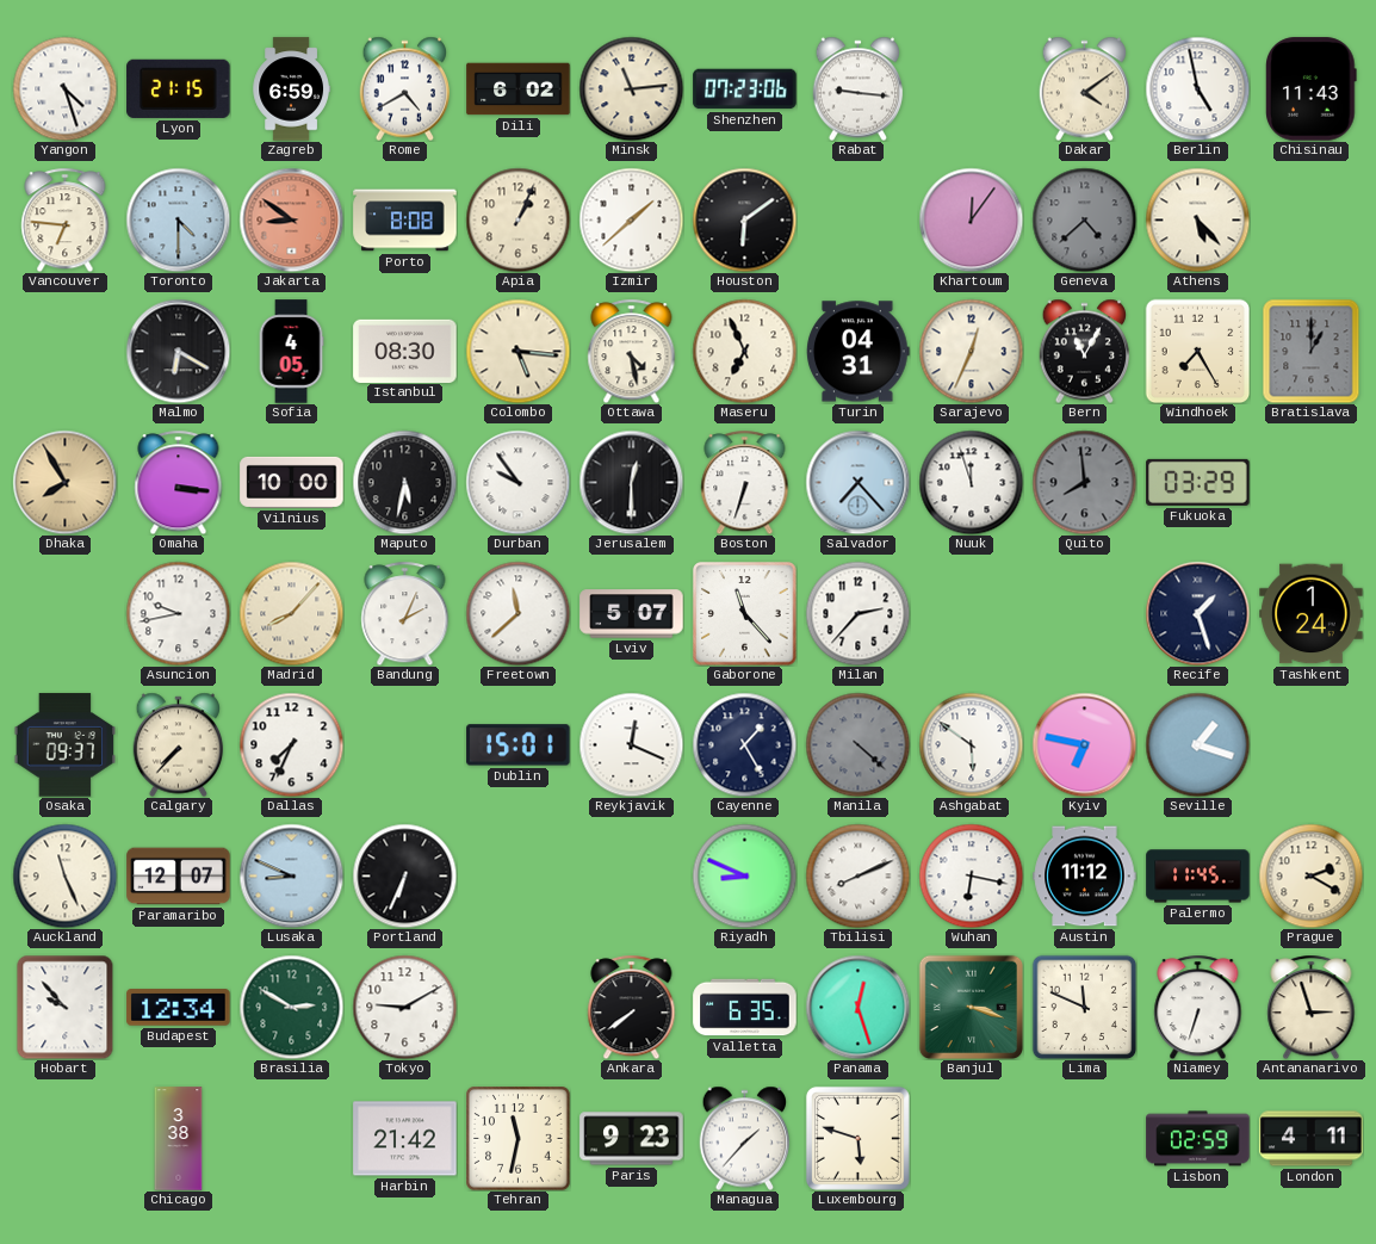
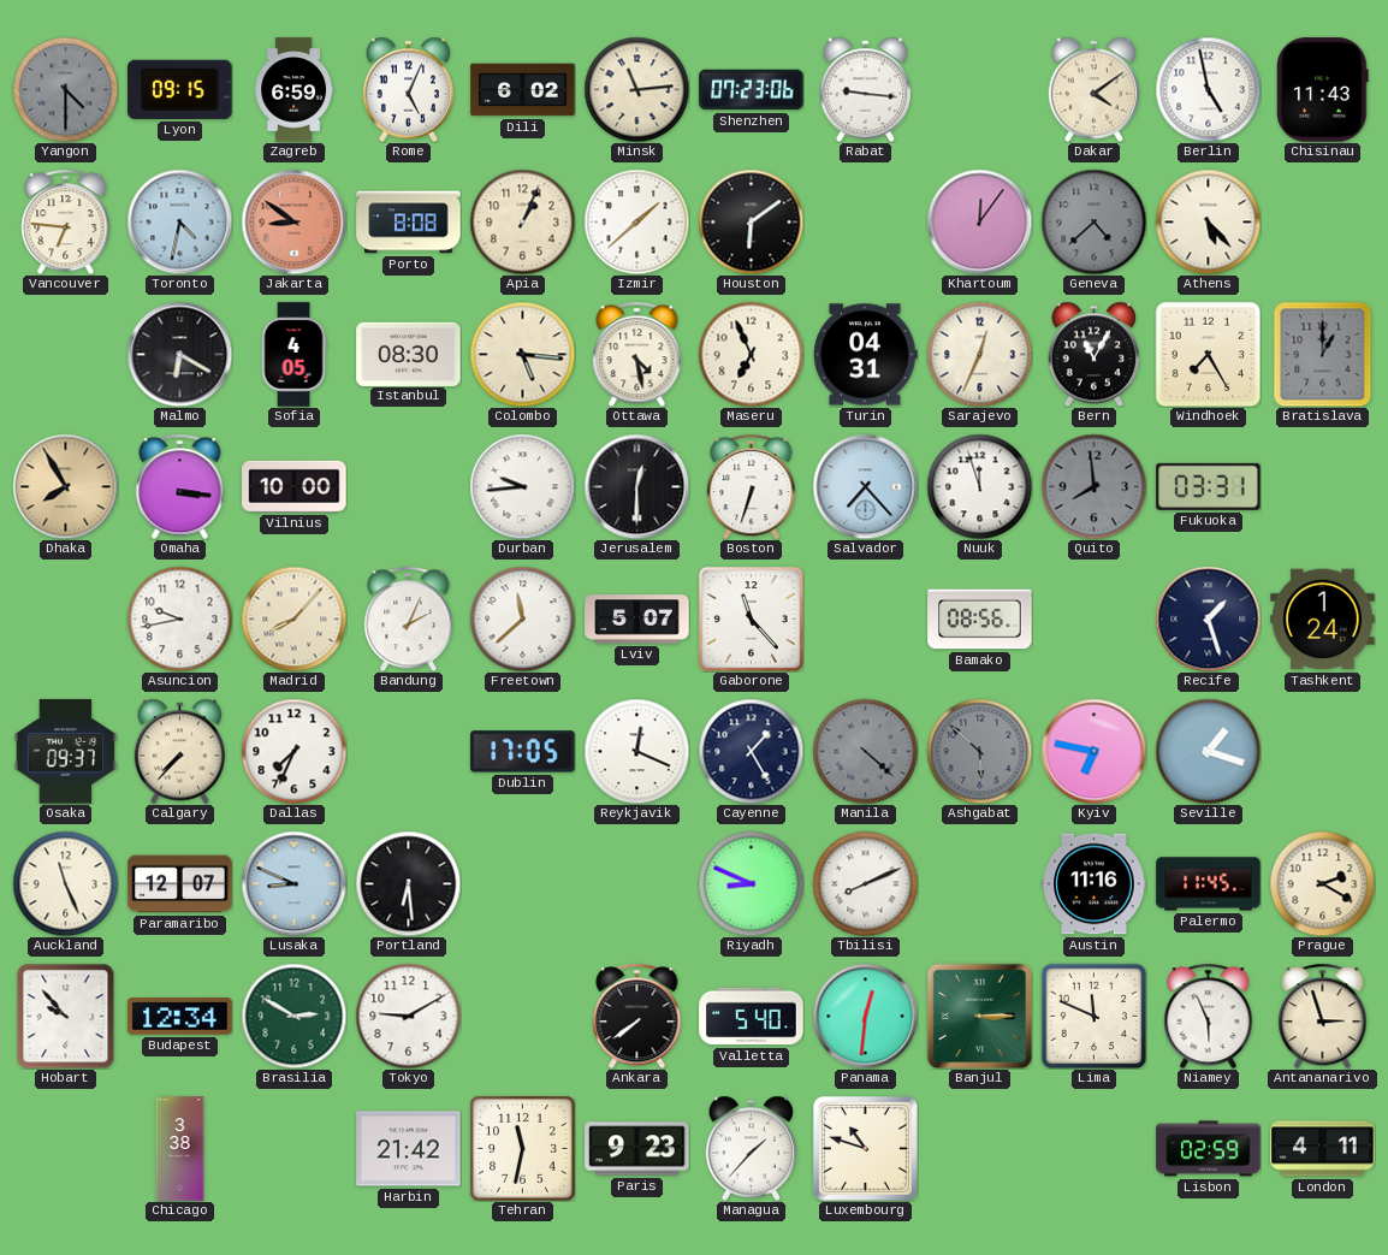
Yangon: 4:27 -> 4:30
Yangon dial: white -> grey
Lyon: 21:15 -> 09:15
Rome: 4:40 -> 5:04
Toronto: 4:30 -> 4:32
Maputo: 5:32 -> none
Durban: 9:54 -> 9:44
Fukuoka: 03:29 -> 03:31
Milan: 2:37 -> none
Bamako: none -> 08:56
Dublin: 15:01 -> 17:05
Ashgabat: 5:51 -> 5:52
Ashgabat dial: white -> grey
Portland: 6:34 -> 6:29
Wuhan: 6:17 -> none
Austin: 11:12 -> 11:16
Valletta: 6:35 -> 5:40
Panama: 12:27 -> 12:31
Banjul: 3:18 -> 3:15
Niamey: 6:33 -> 5:56
Luxembourg: 5:48 -> 10:48
